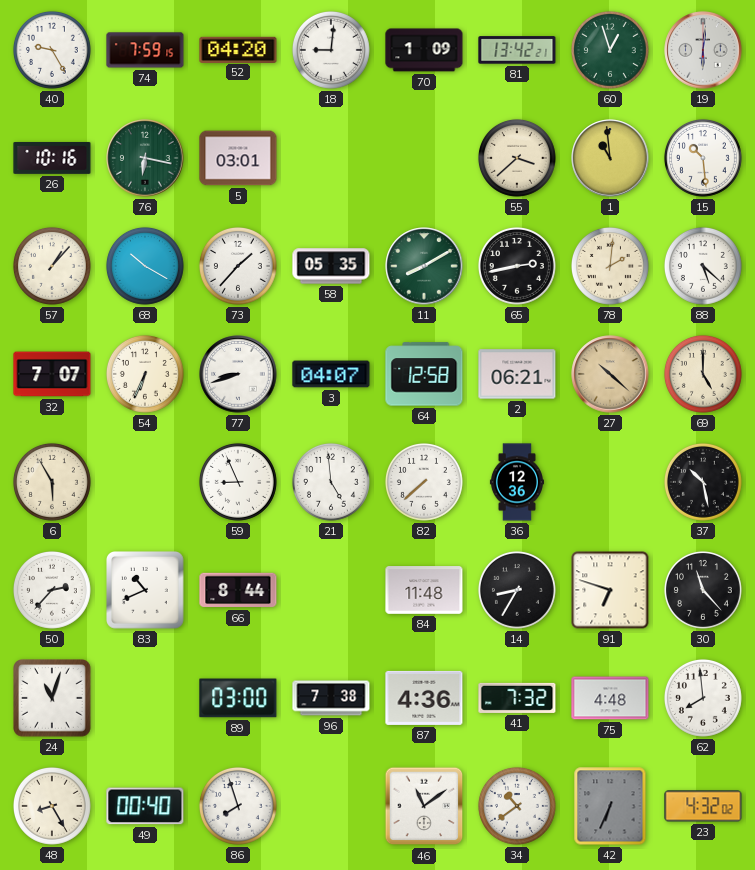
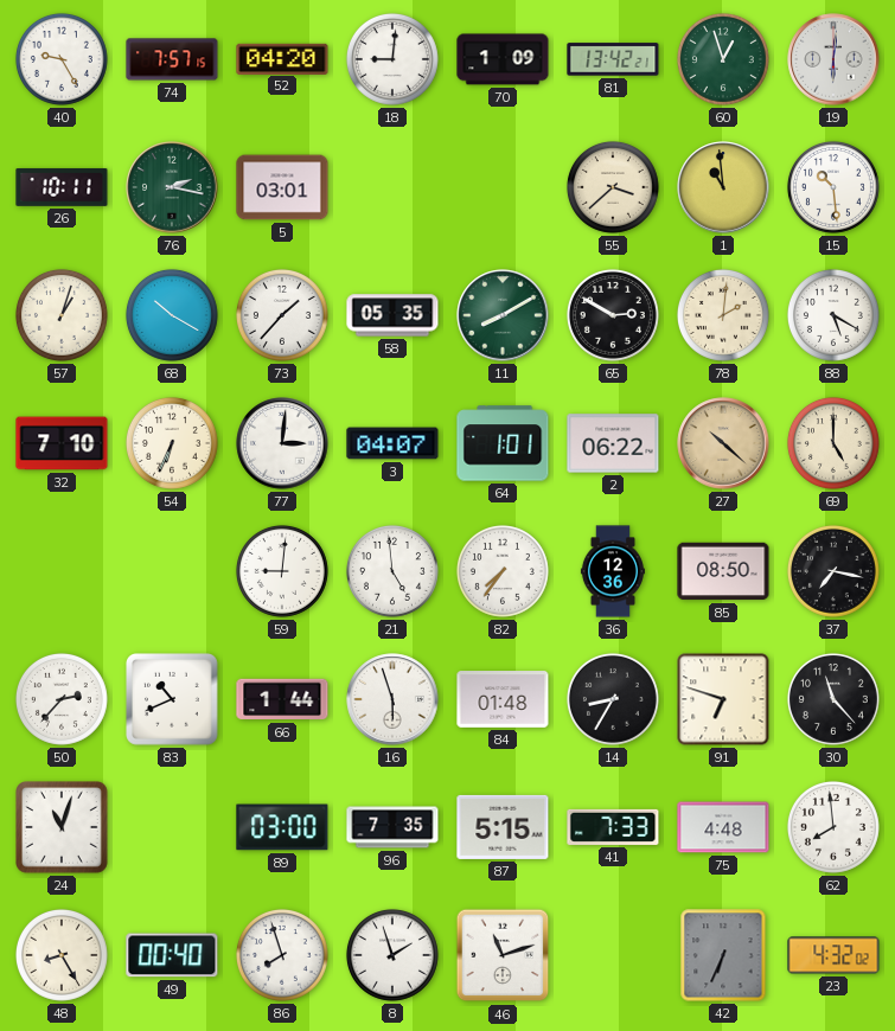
74: 7:59 -> 7:57
26: 10:16 -> 10:11
76: 6:17 -> 2:17
57: 1:07 -> 1:03
65: 2:43 -> 2:50
88: 5:22 -> 5:20
32: 7:07 -> 7:10
77: 8:42 -> 3:01
64: 12:58 -> 1:01
2: 06:21 -> 06:22
6: 5:55 -> none
59: 8:56 -> 9:01
82: 7:38 -> 7:36
85: none -> 08:50
37: 10:28 -> 7:17
66: 8:44 -> 1:44
16: none -> 5:57
84: 11:48 -> 01:48
96: 7:38 -> 7:35
87: 4:36 -> 5:15
41: 7:32 -> 7:33
8: none -> 1:57
46: 11:09 -> 11:12
34: 10:39 -> none
